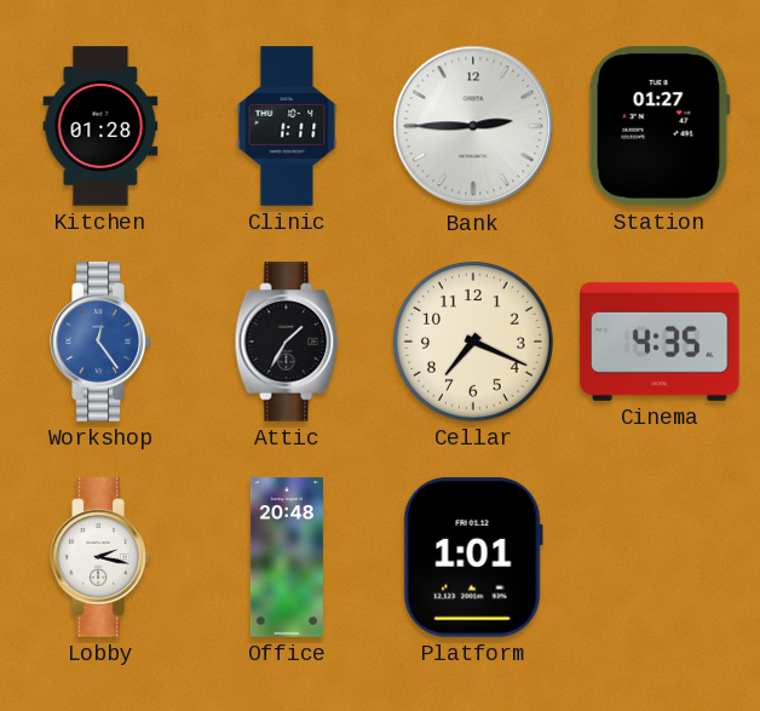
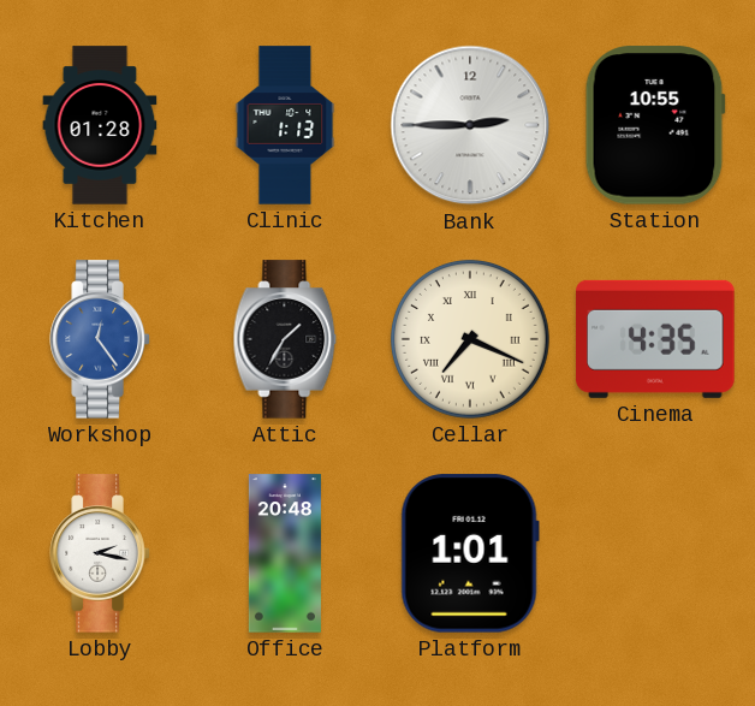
Clinic: 1:11 -> 1:13
Station: 01:27 -> 10:55
Cellar numerals: Arabic -> Roman
